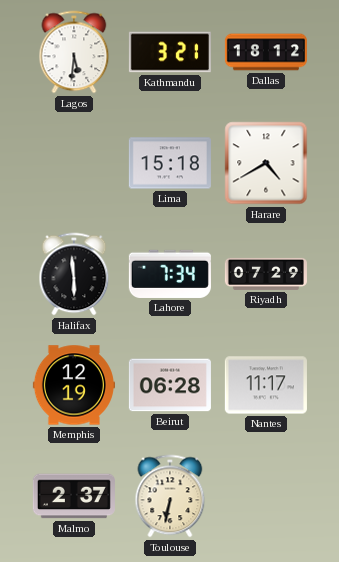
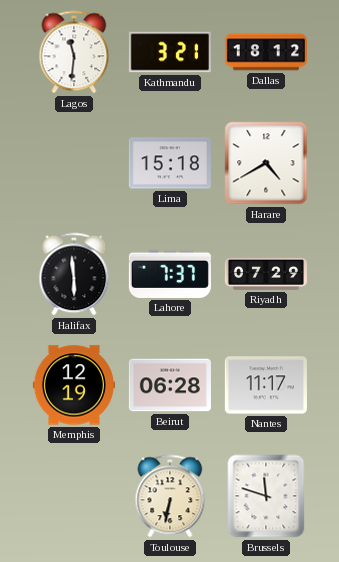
Lagos: 5:31 -> 11:31
Lahore: 7:34 -> 7:37
Malmo: 2:37 -> none
Brussels: none -> 11:48
